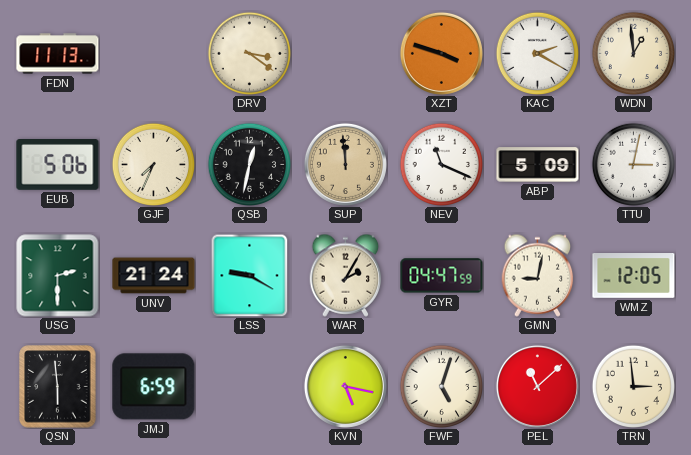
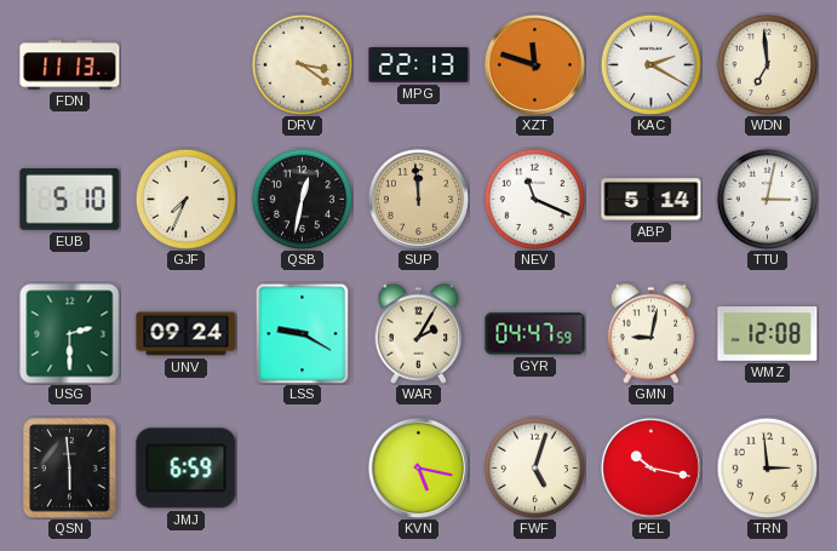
MPG: none -> 22:13
XZT: 3:48 -> 11:48
WDN: 12:59 -> 6:59
EUB: 5:06 -> 5:10
ABP: 5:09 -> 5:14
UNV: 21:24 -> 09:24
WMZ: 12:05 -> 12:08
PEL: 11:08 -> 10:17
